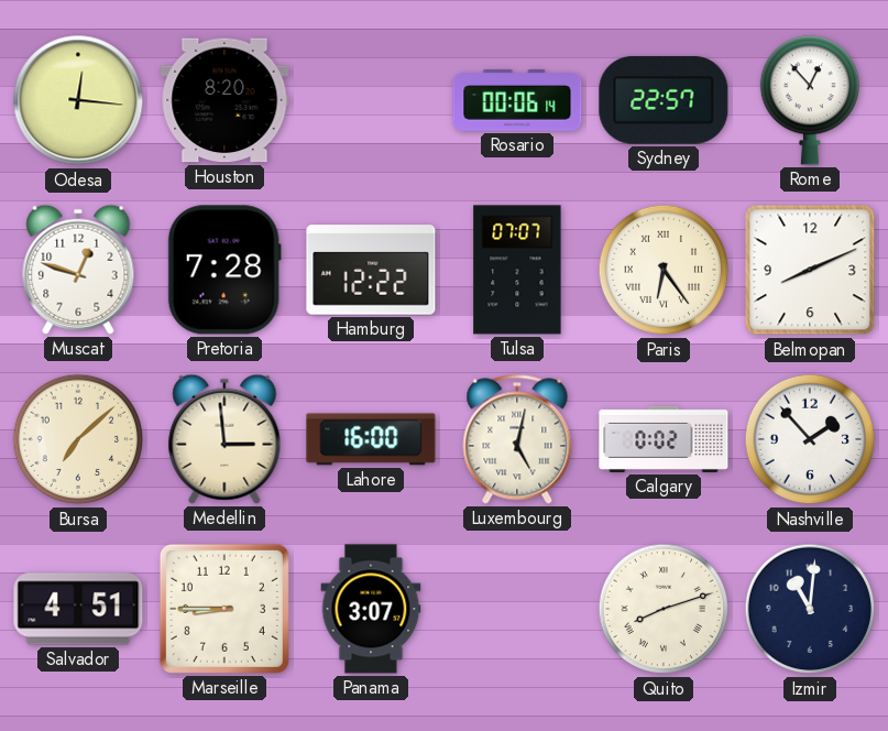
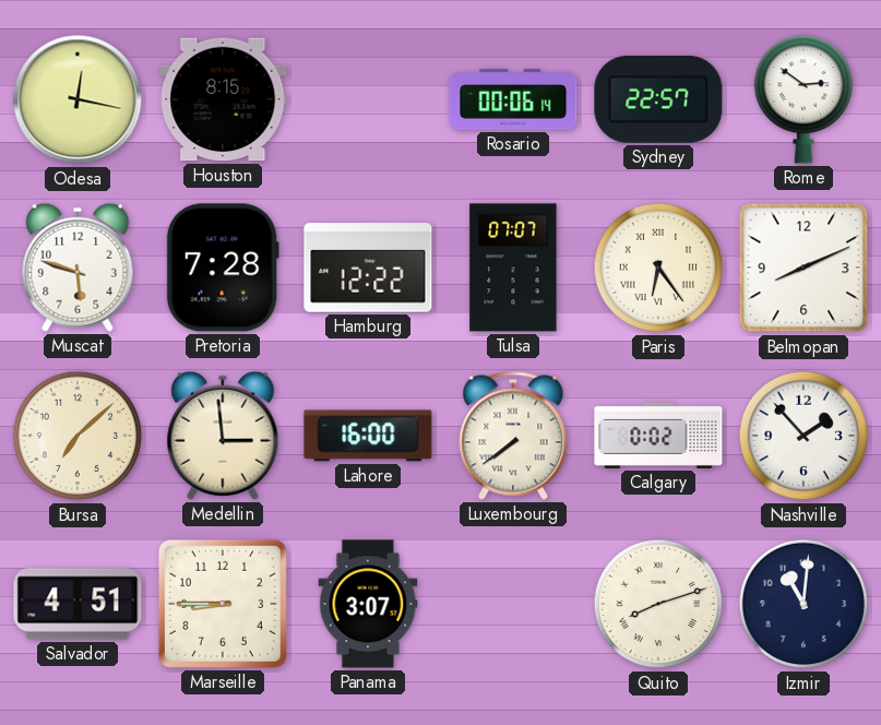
Odesa: 12:16 -> 12:17
Houston: 8:20 -> 8:15
Rome: 12:53 -> 2:51
Muscat: 12:48 -> 5:48
Luxembourg: 5:02 -> 7:39
